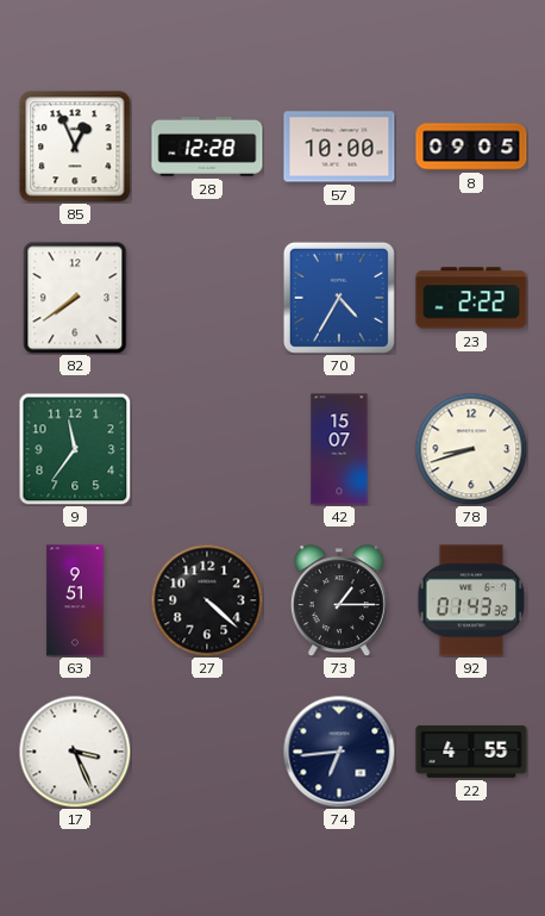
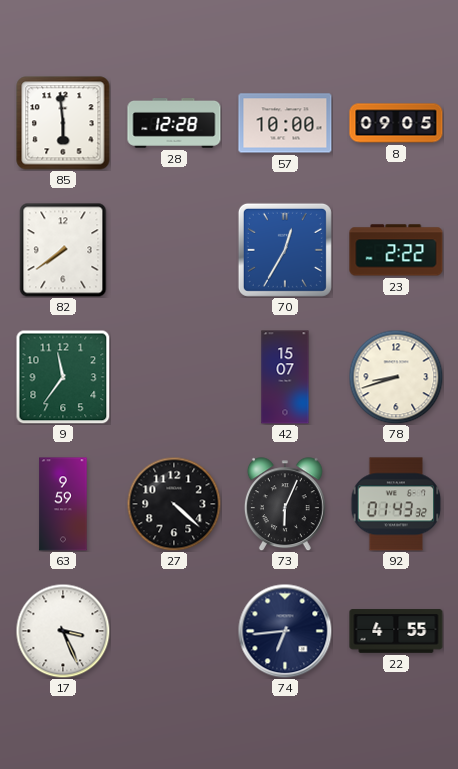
85: 12:56 -> 5:59
70: 4:35 -> 12:35
63: 9:51 -> 9:59
73: 1:15 -> 6:04
